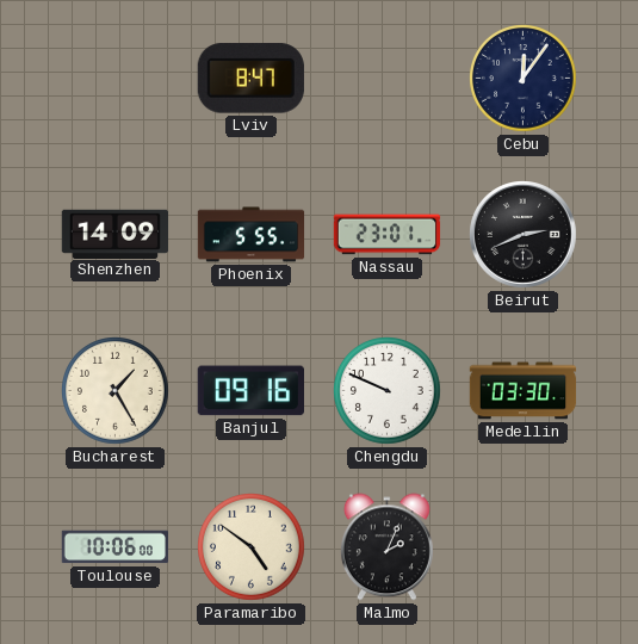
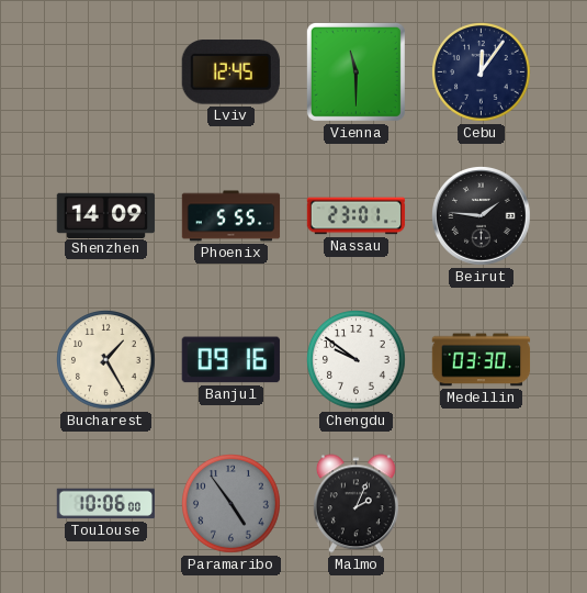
Lviv: 8:47 -> 12:45
Vienna: none -> 11:30
Beirut: 2:41 -> 1:46
Chengdu: 9:49 -> 9:51
Paramaribo: 4:51 -> 4:54
Paramaribo dial: cream -> grey
